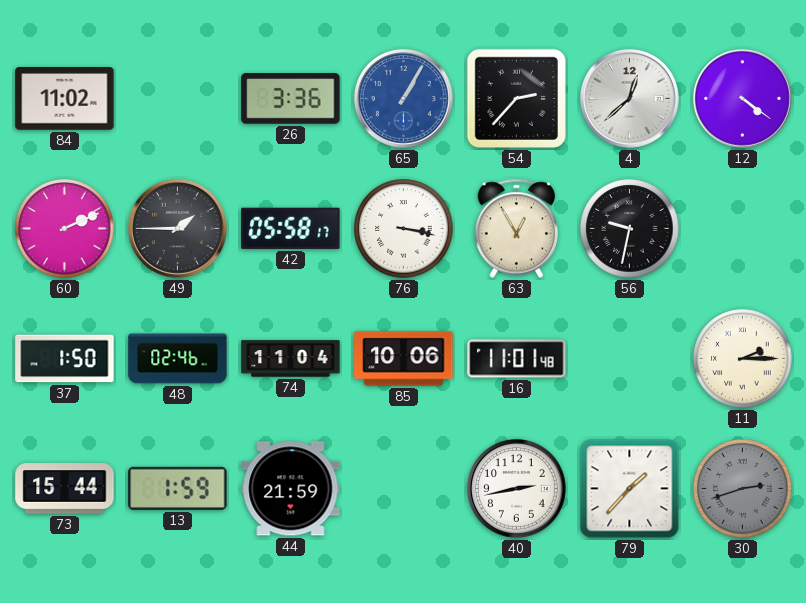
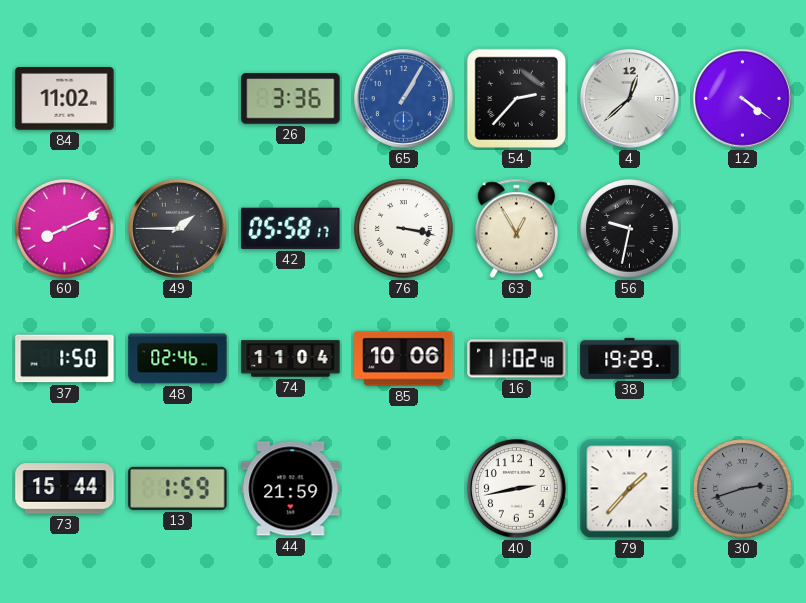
60: 2:11 -> 8:11
16: 11:01 -> 11:02
38: none -> 19:29
11: 2:15 -> none
